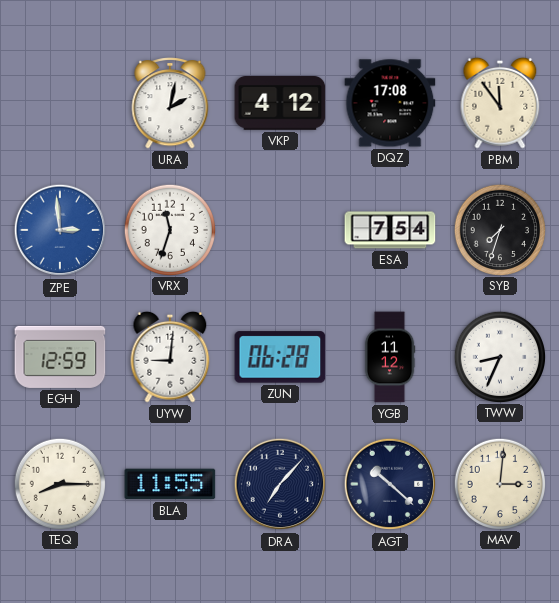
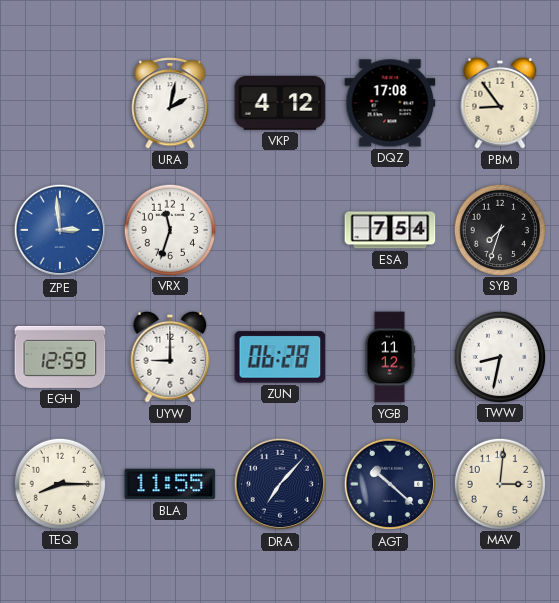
PBM: 11:54 -> 8:54
UYW: 9:01 -> 9:00
TWW: 8:34 -> 8:32
